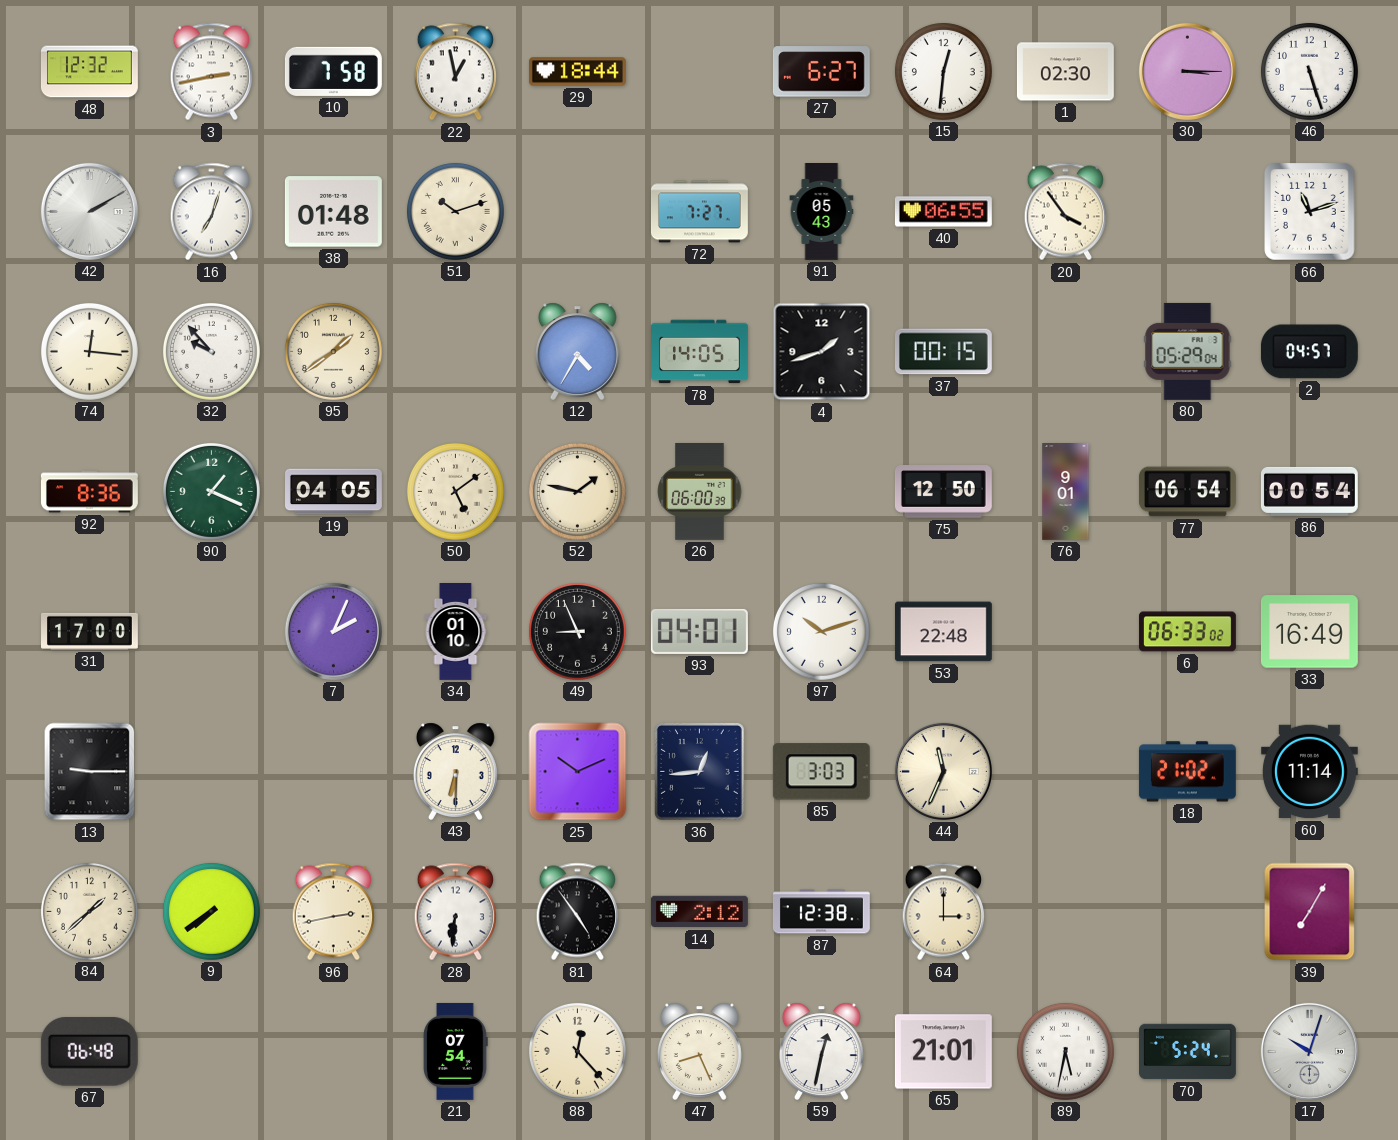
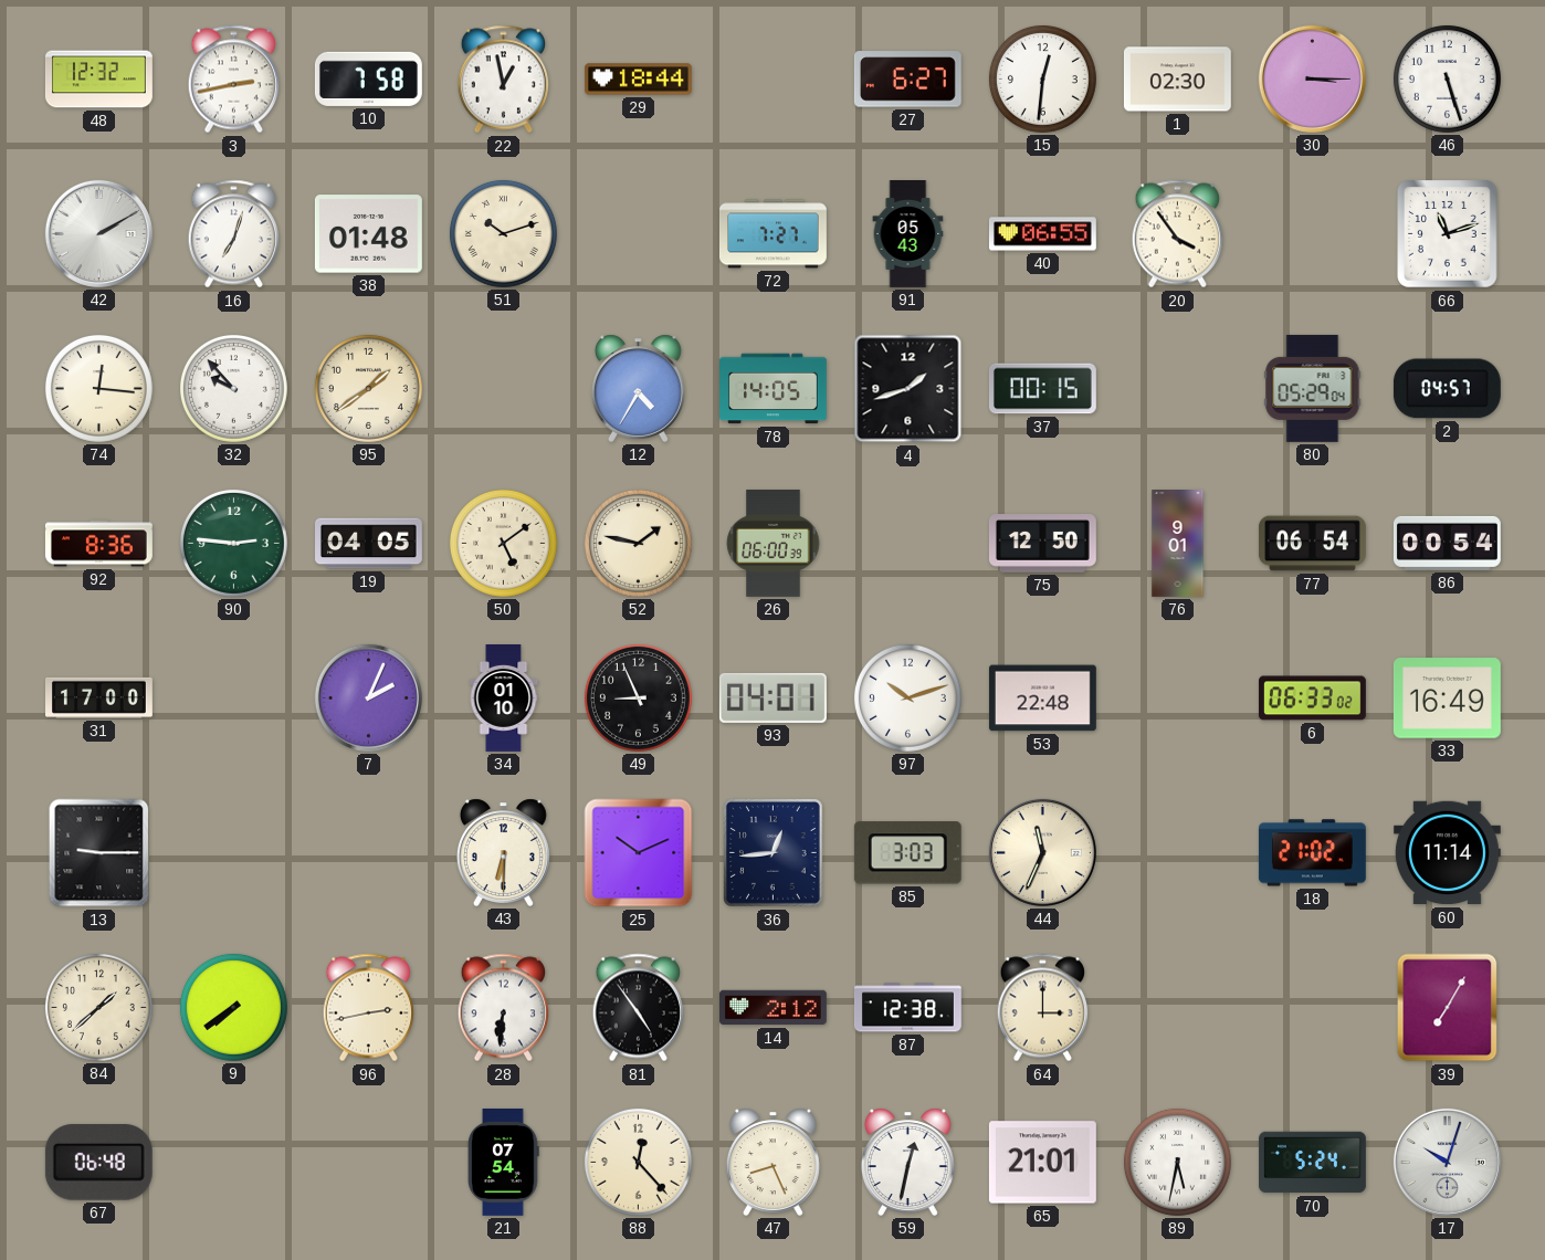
90: 1:19 -> 2:46
